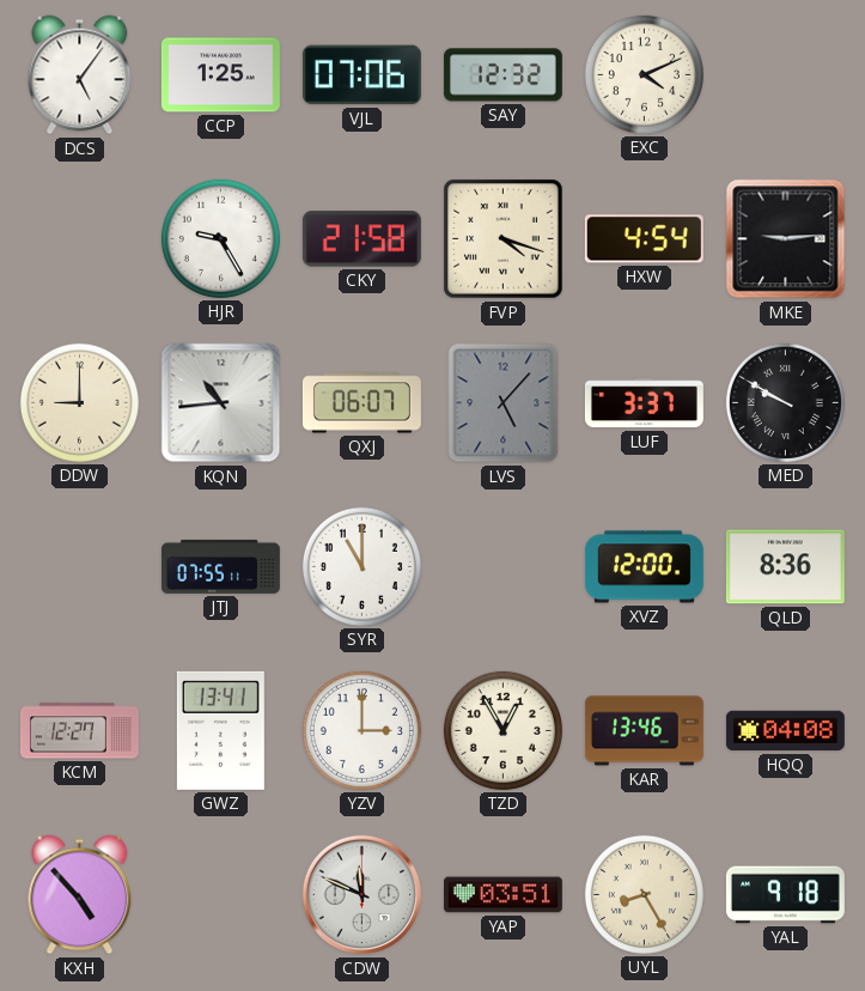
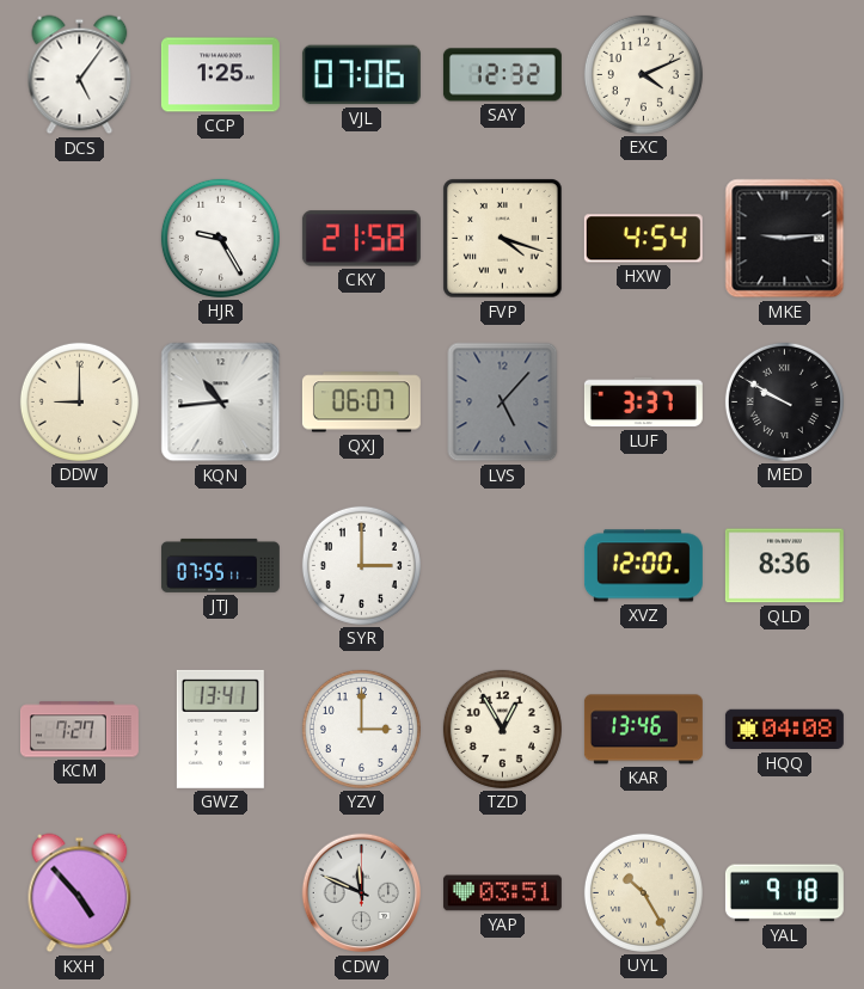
SYR: 11:00 -> 3:00
KCM: 12:27 -> 7:27
UYL: 8:25 -> 10:25
